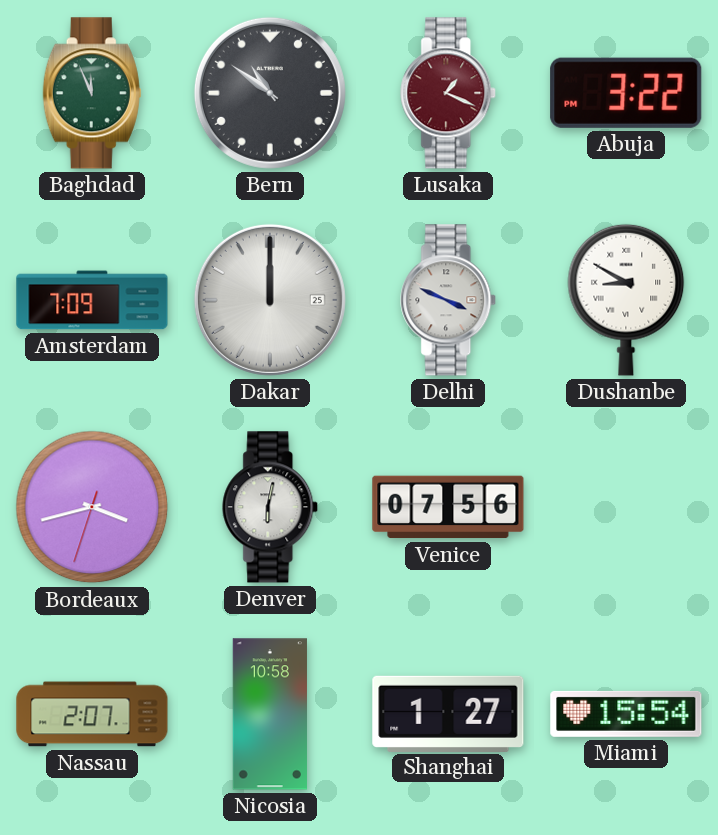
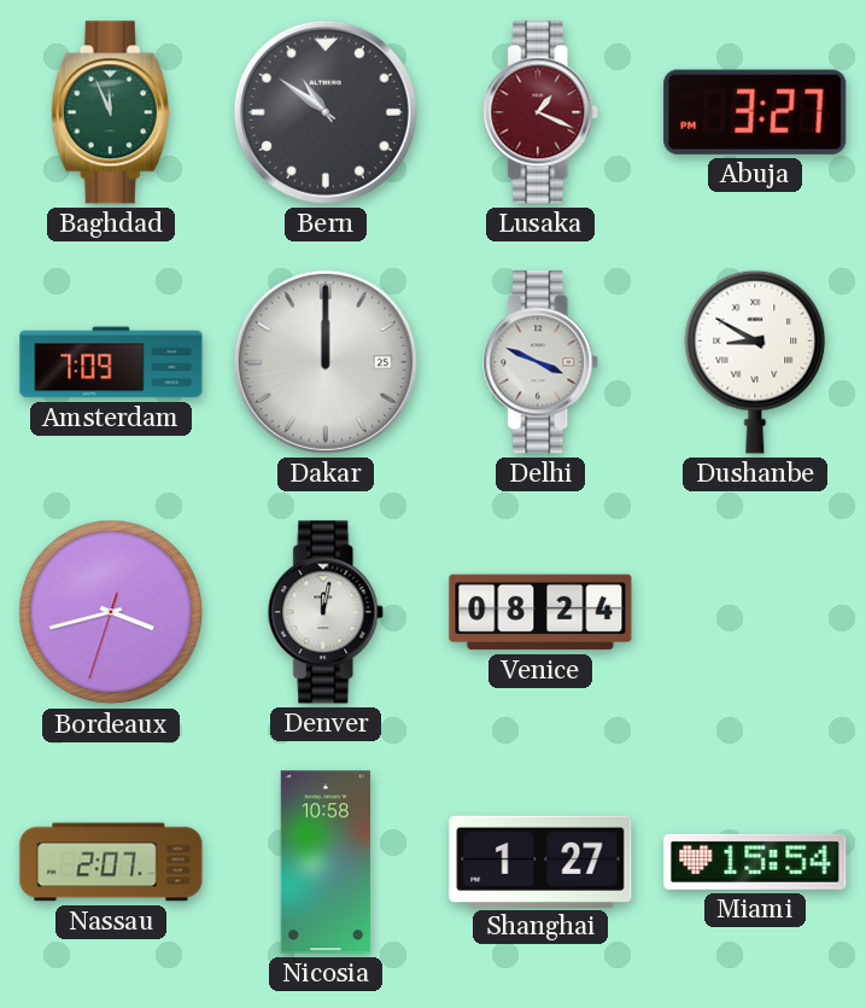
Abuja: 3:22 -> 3:27
Denver: 6:02 -> 12:02
Venice: 07:56 -> 08:24
